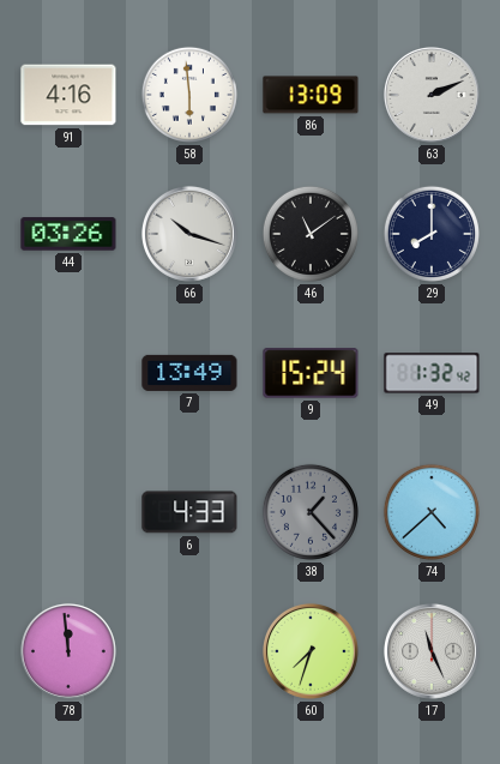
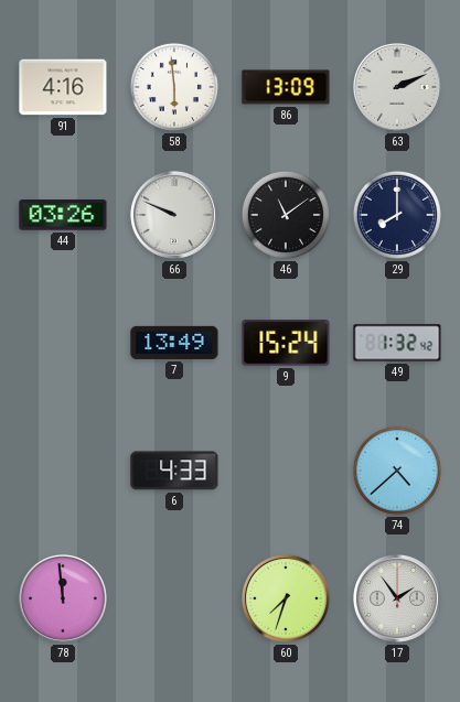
66: 10:18 -> 9:49
38: 1:23 -> none
17: 11:26 -> 1:54
